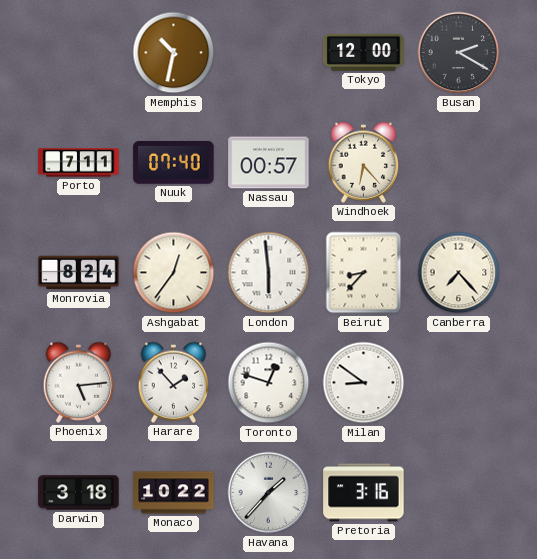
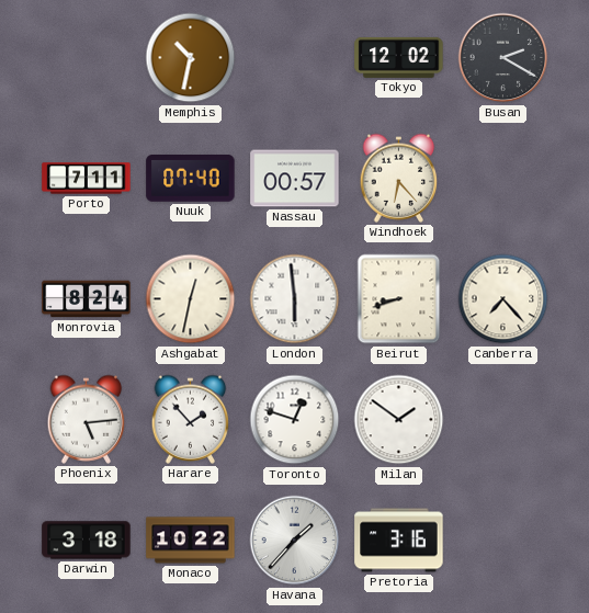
Tokyo: 12:00 -> 12:02
Ashgabat: 12:36 -> 12:32
Beirut: 8:37 -> 8:42
Milan: 8:51 -> 1:51
